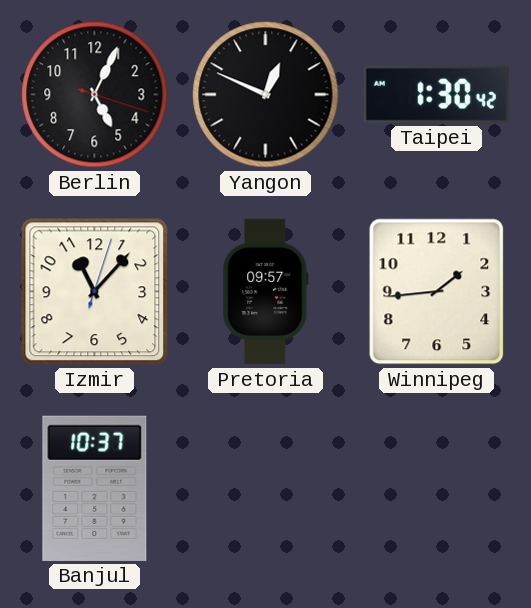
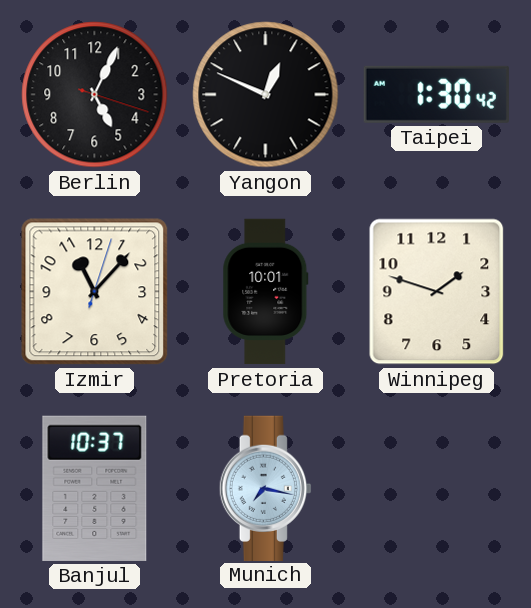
Pretoria: 09:57 -> 10:01
Winnipeg: 1:44 -> 1:48
Munich: none -> 7:17
